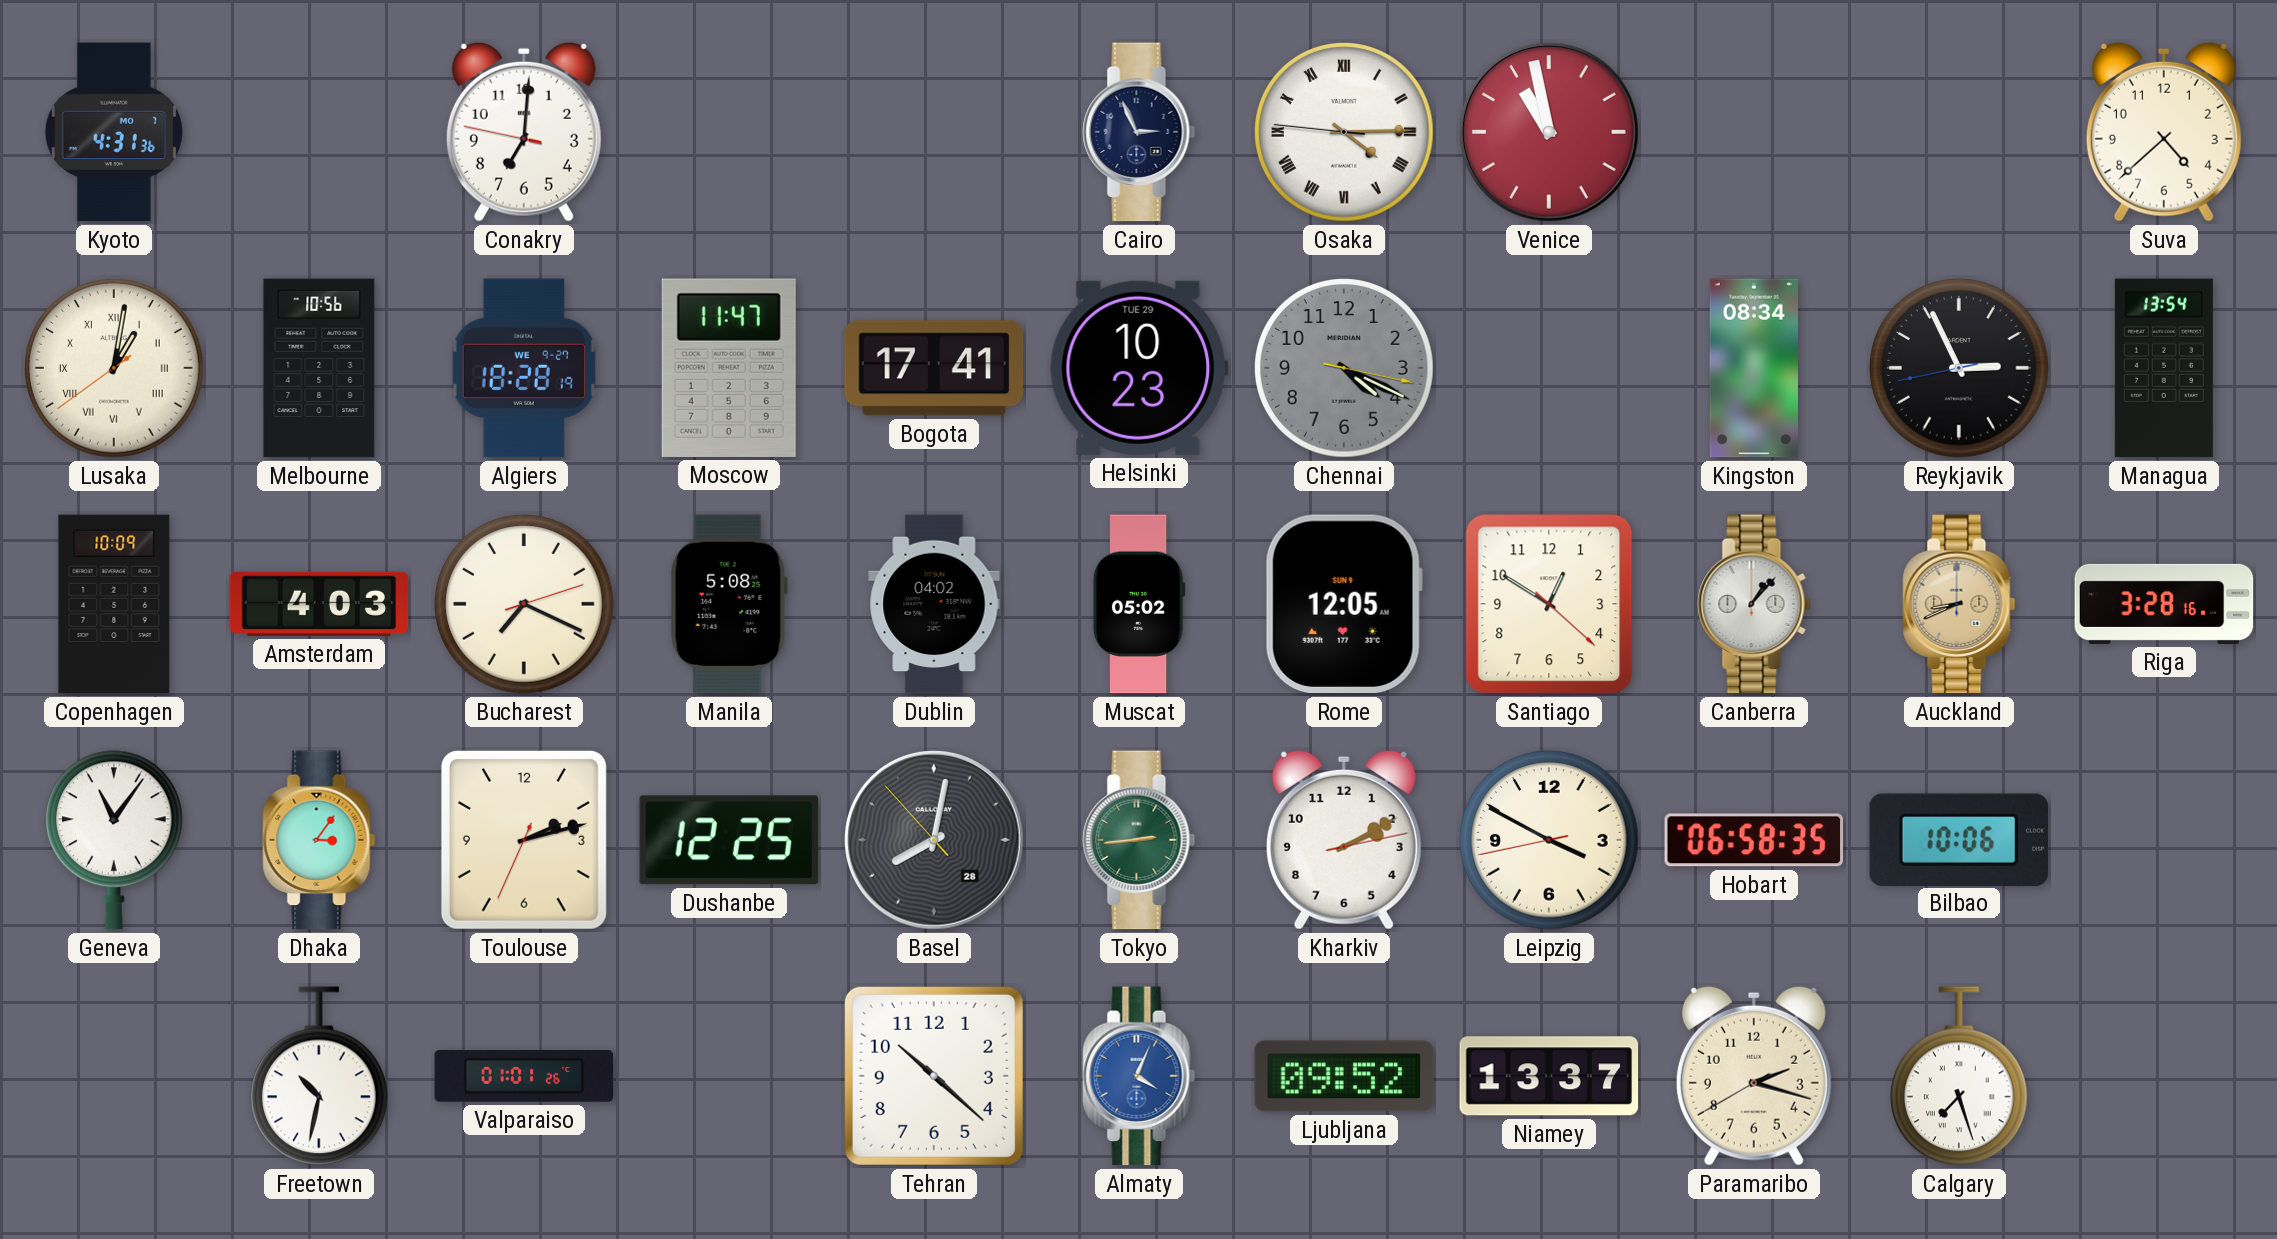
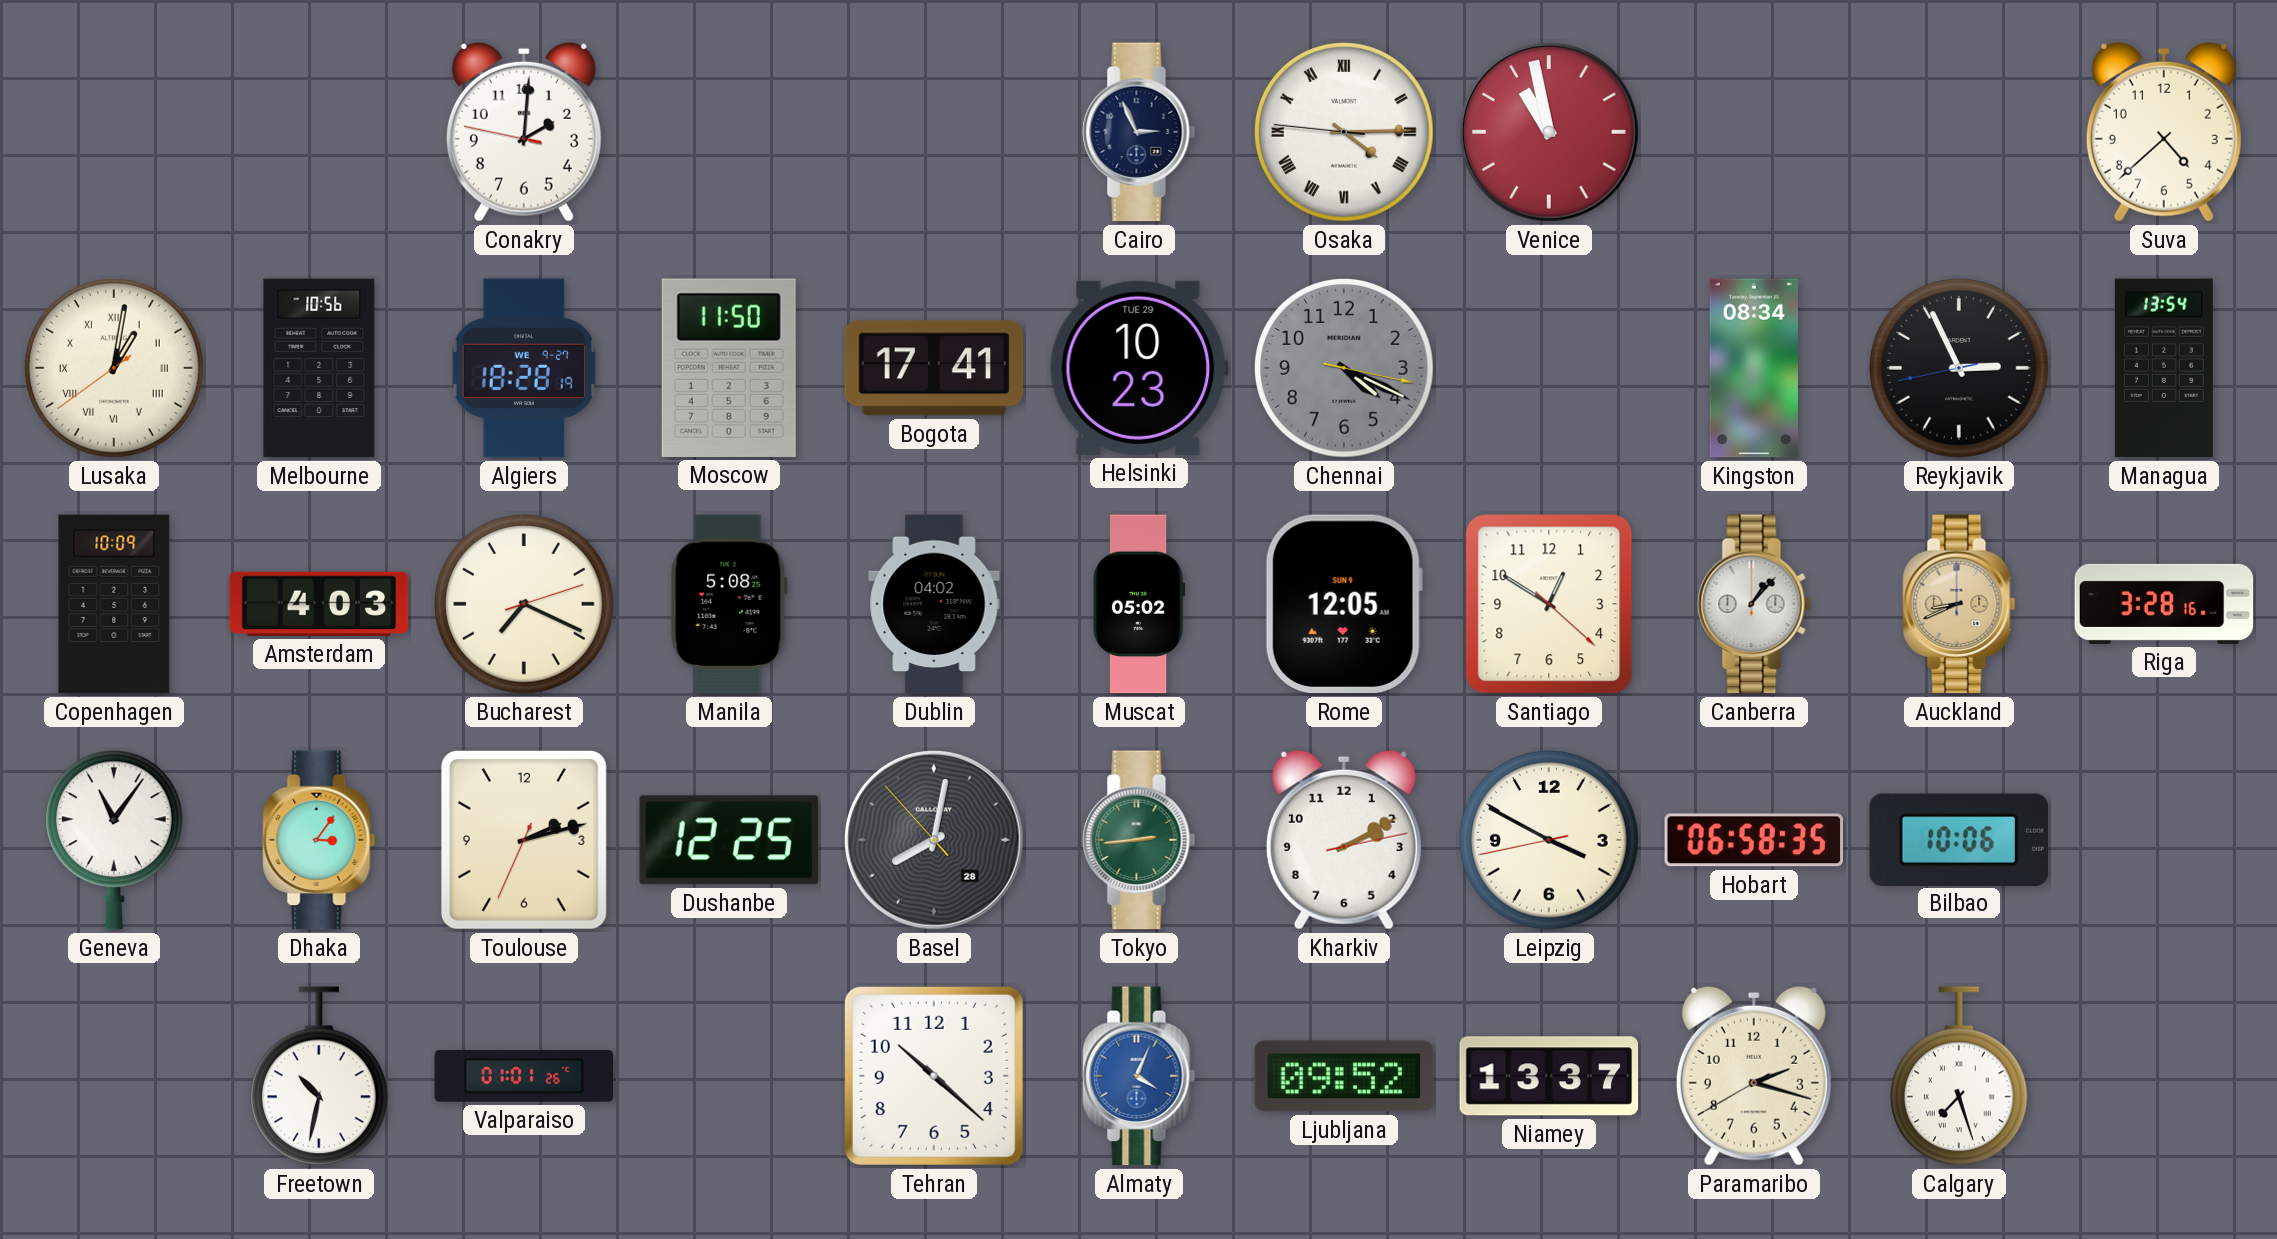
Kyoto: 4:31 -> none
Conakry: 7:00 -> 2:00
Moscow: 11:47 -> 11:50
